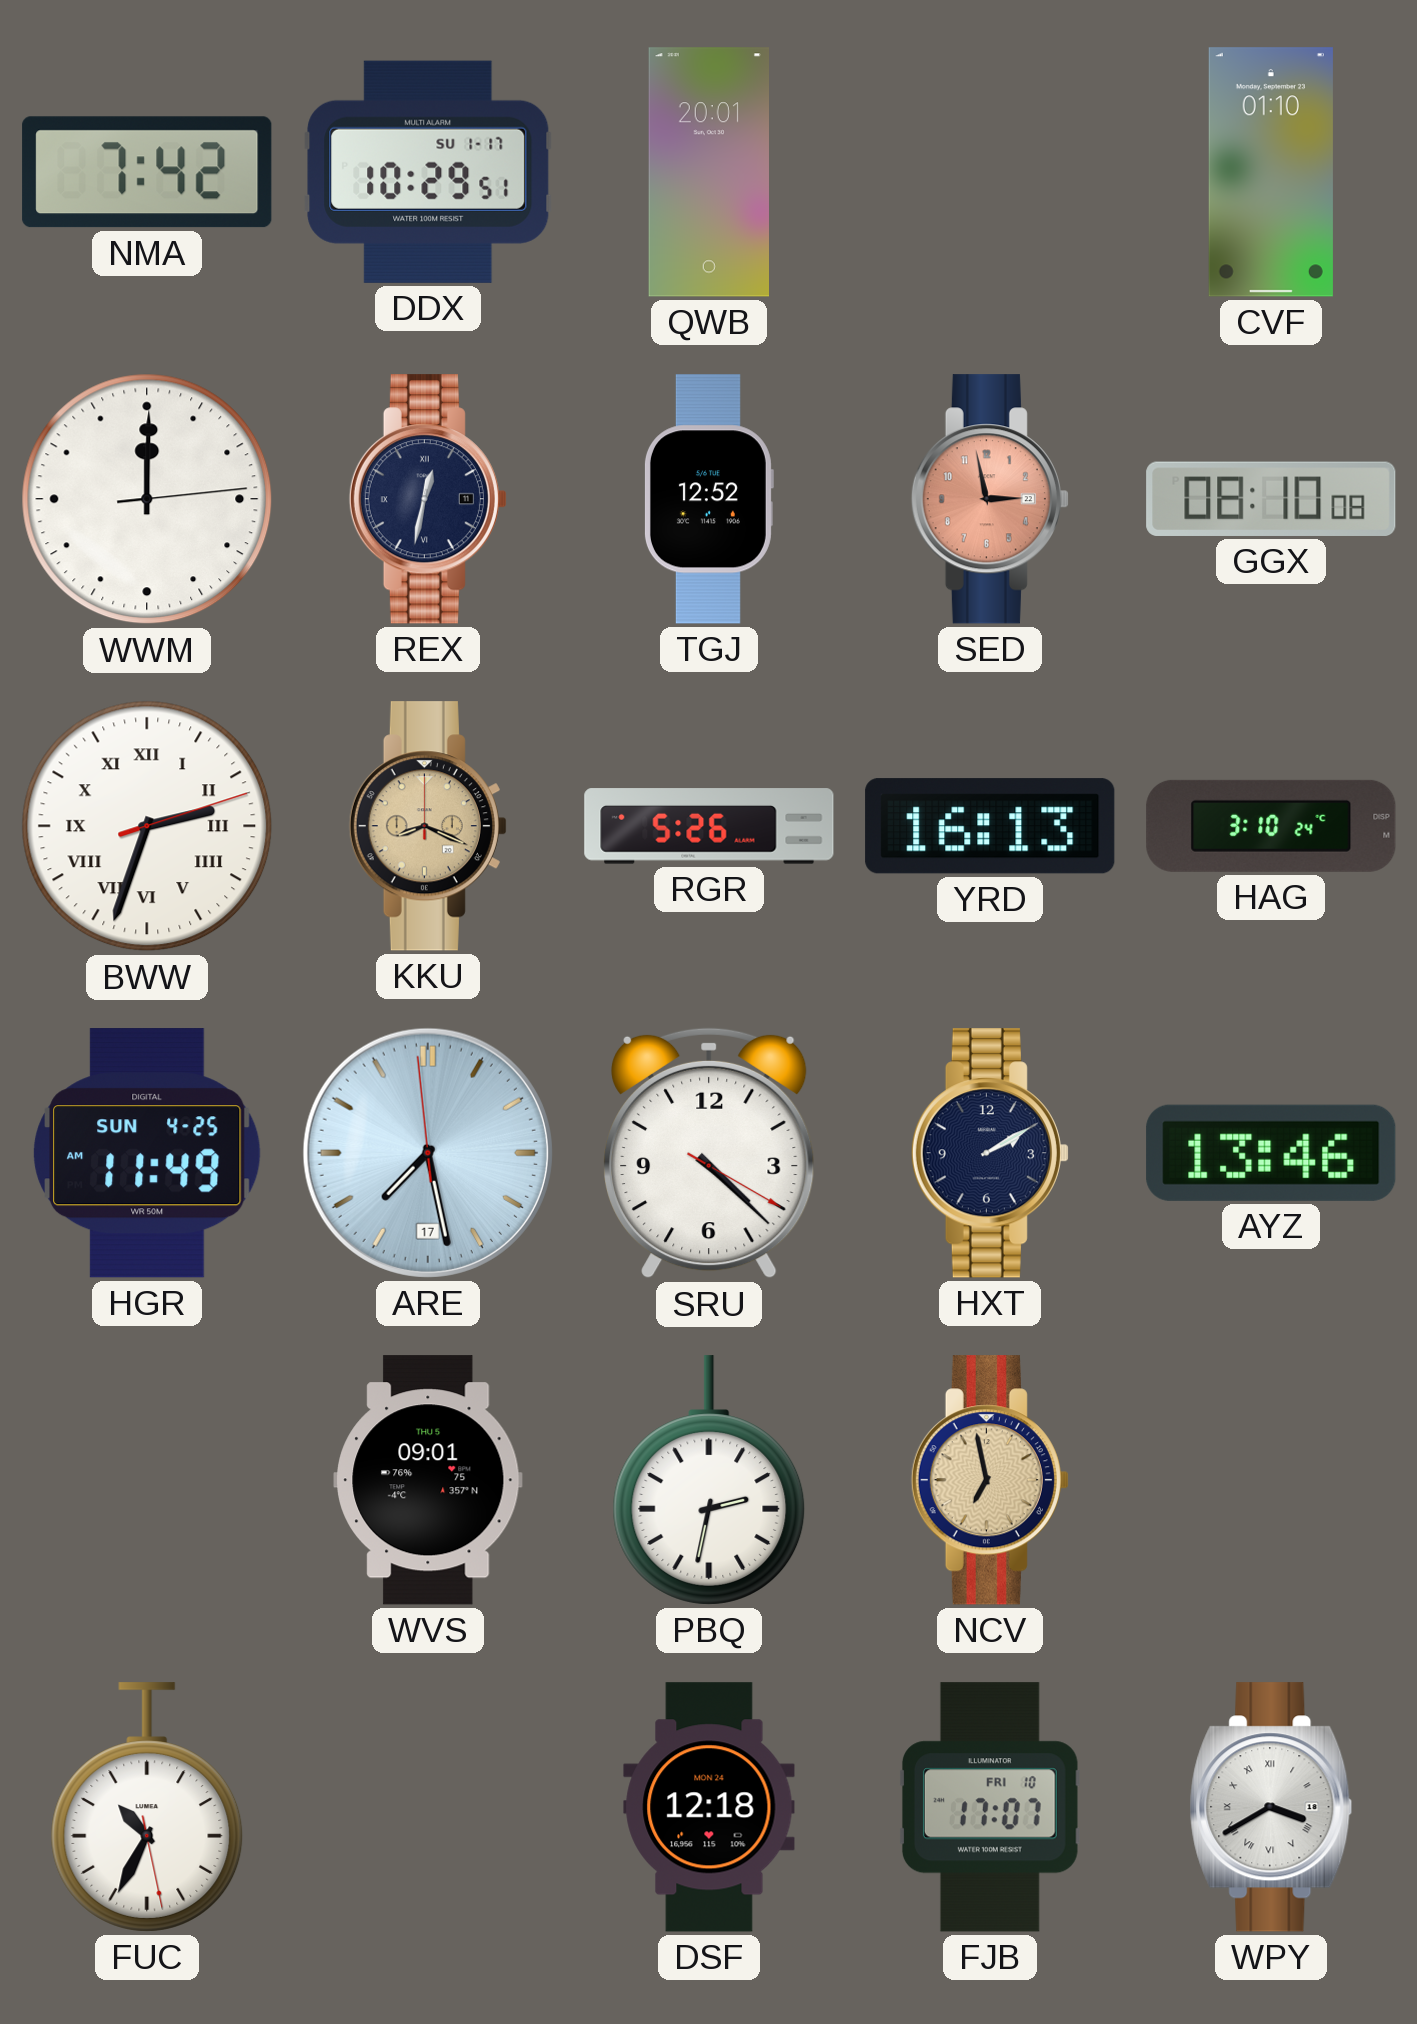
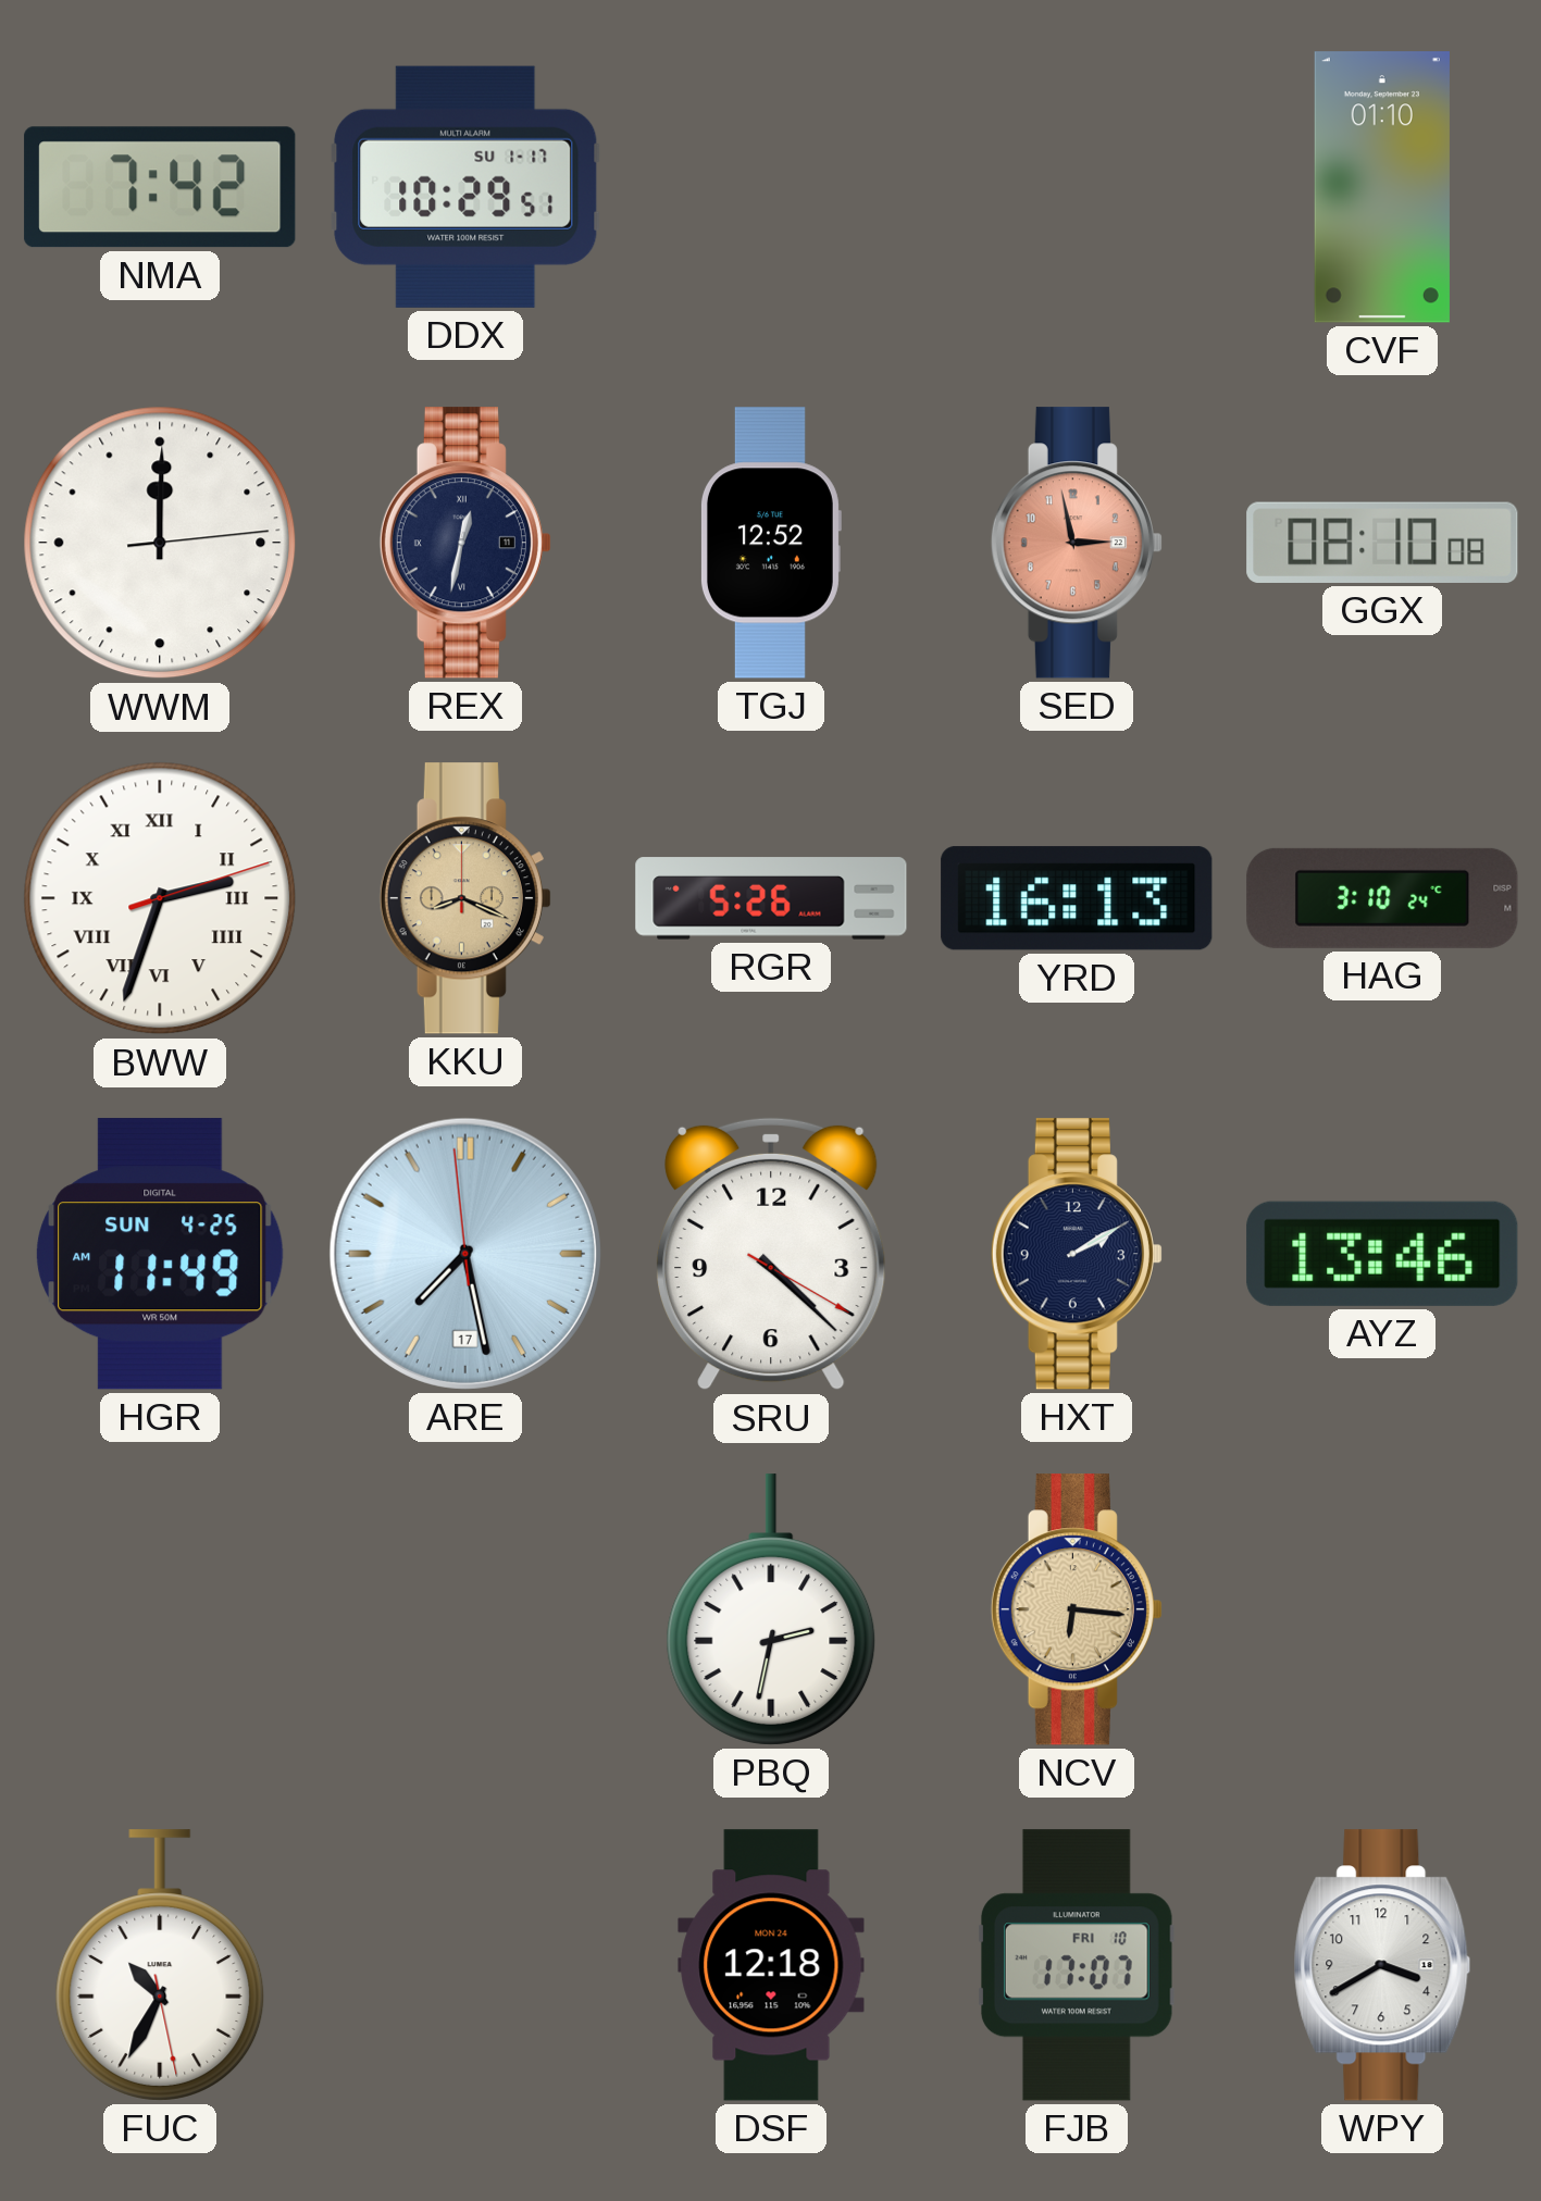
QWB: 20:01 -> none
WVS: 09:01 -> none
NCV: 6:58 -> 6:16
WPY numerals: Roman -> Arabic
